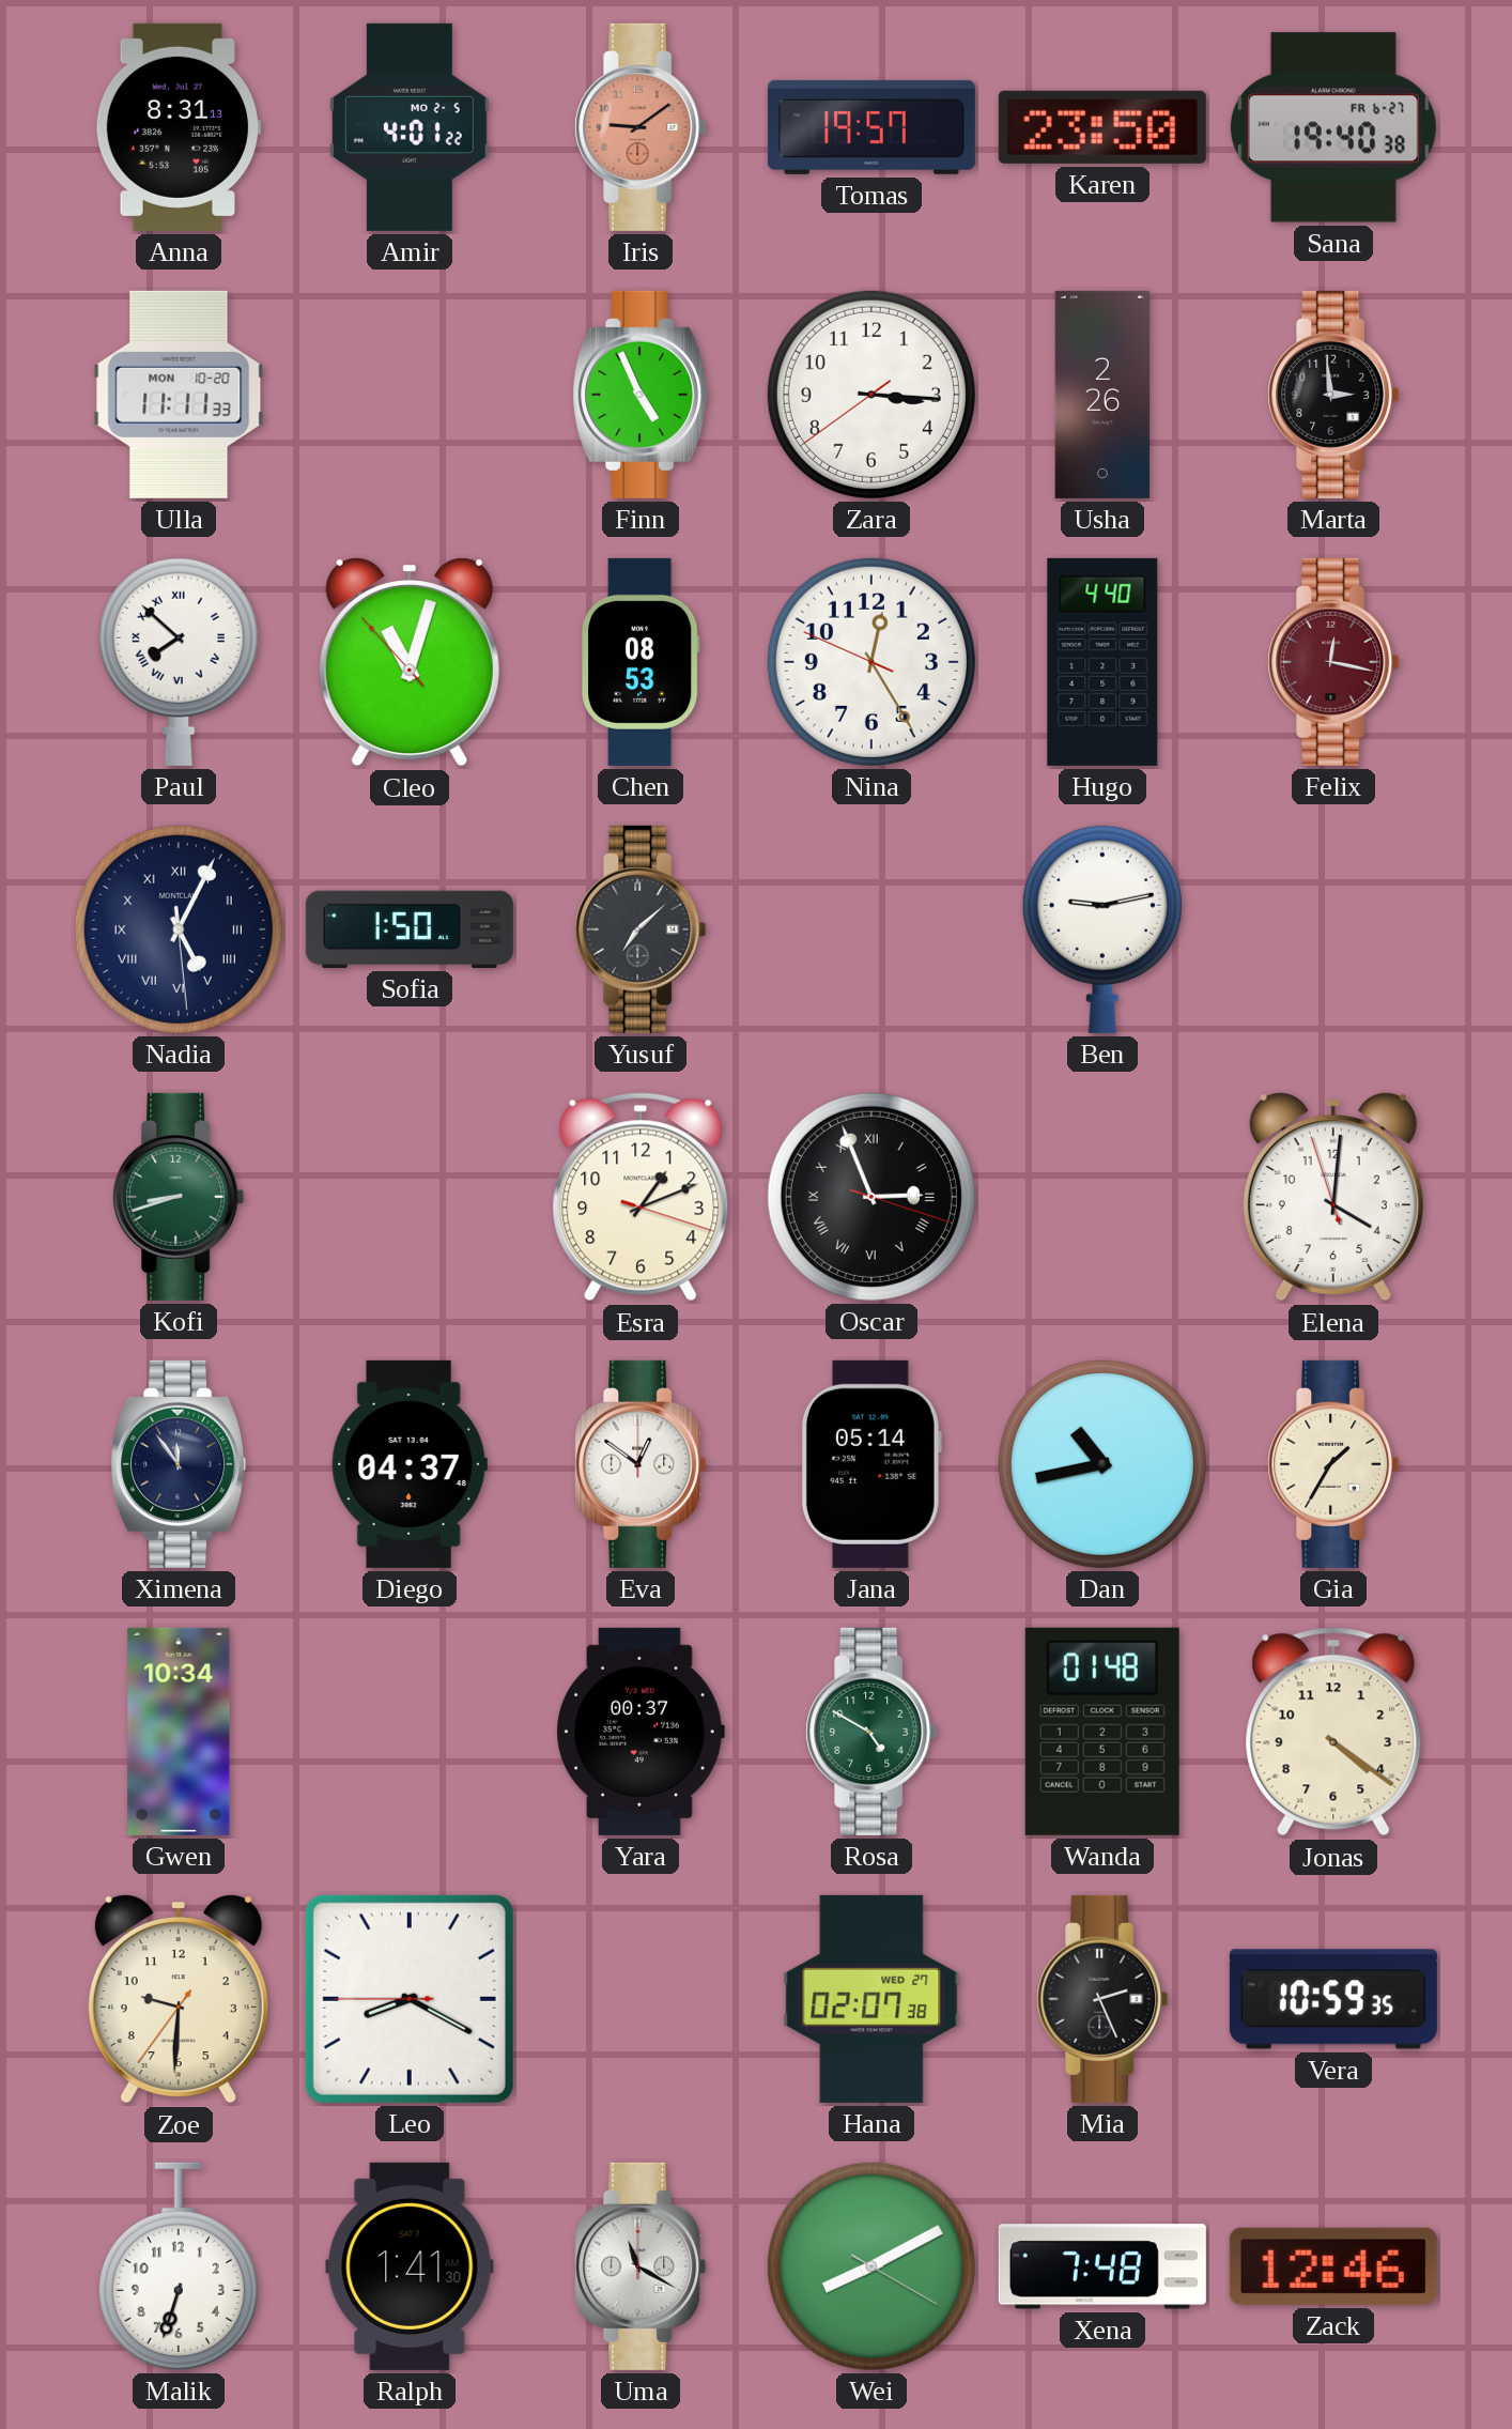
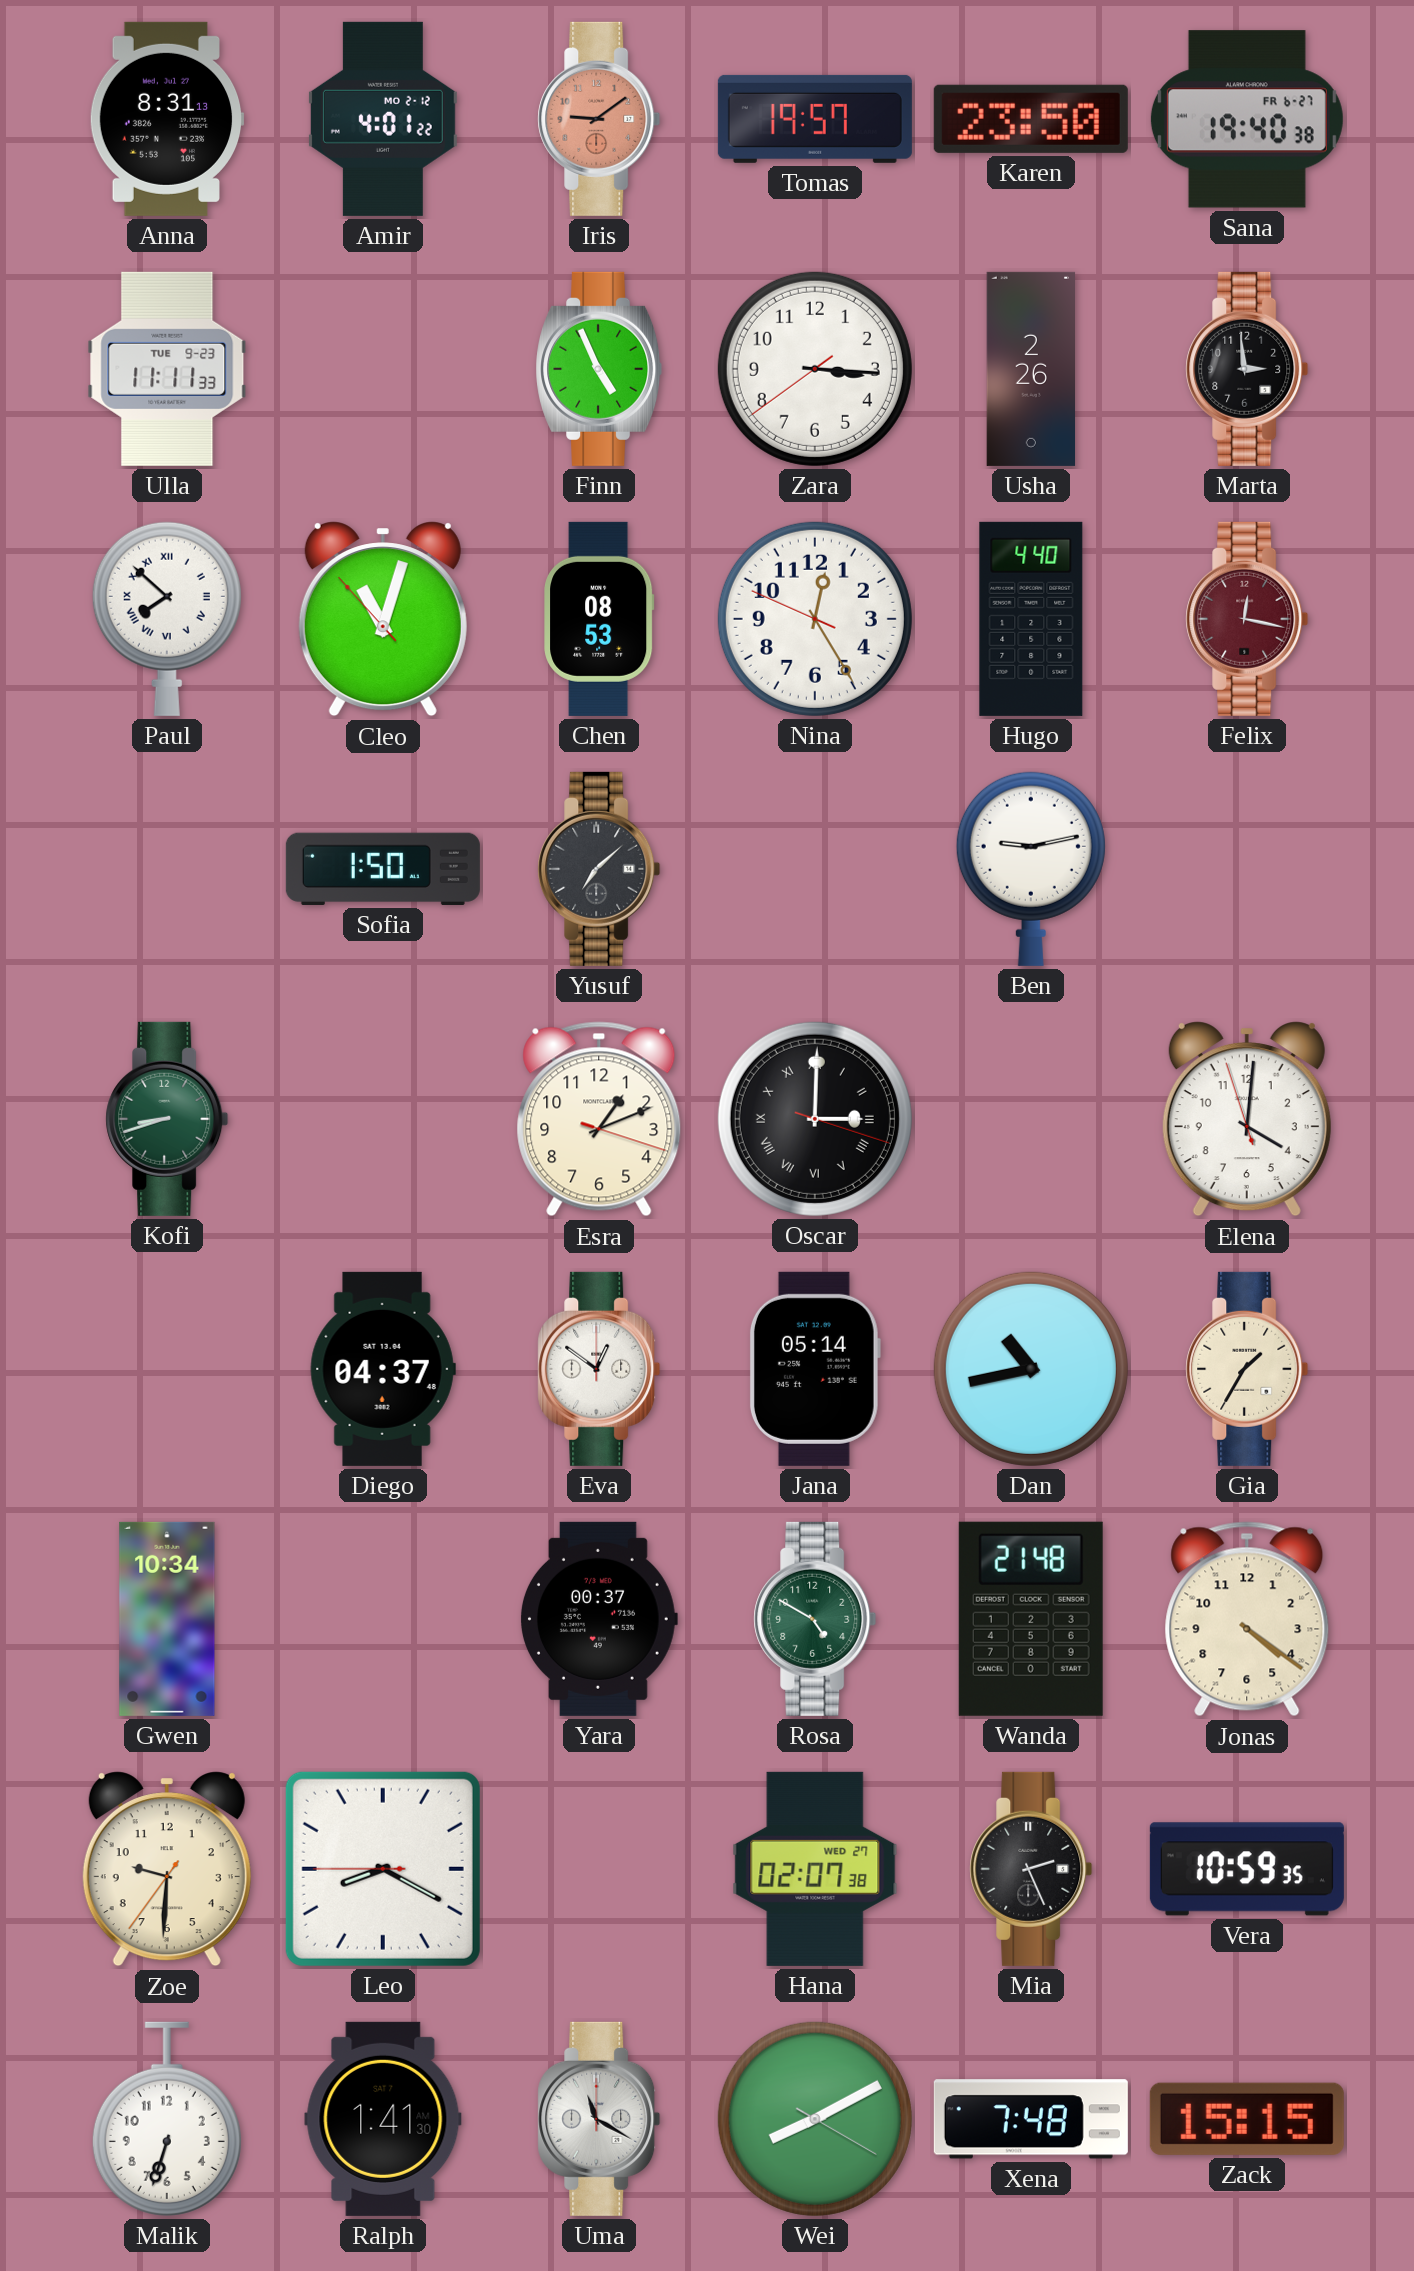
Amir date: MO 2-5 -> MO 2-12
Ulla date: MON 10-20 -> TUE 9-23
Nadia: 5:04 -> none
Oscar: 2:56 -> 3:00
Ximena: 11:54 -> none
Wanda: 01:48 -> 21:48
Zack: 12:46 -> 15:15
